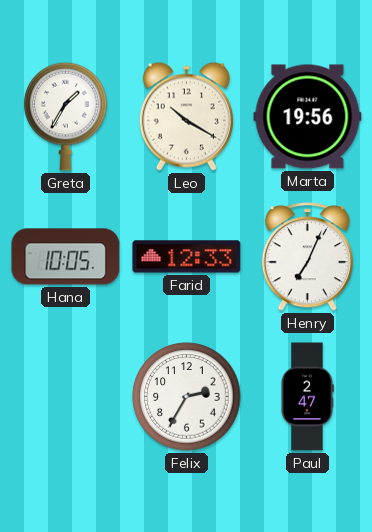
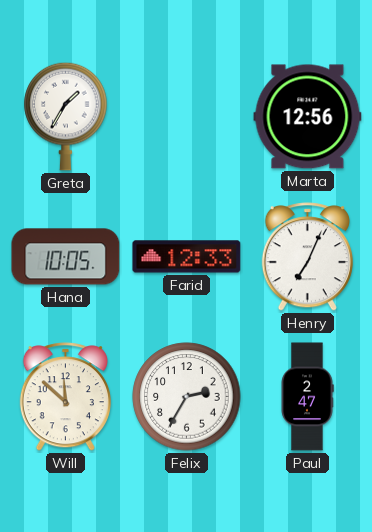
Leo: 10:20 -> none
Marta: 19:56 -> 12:56
Will: none -> 11:52
